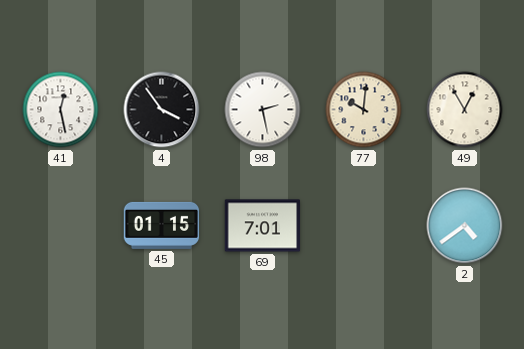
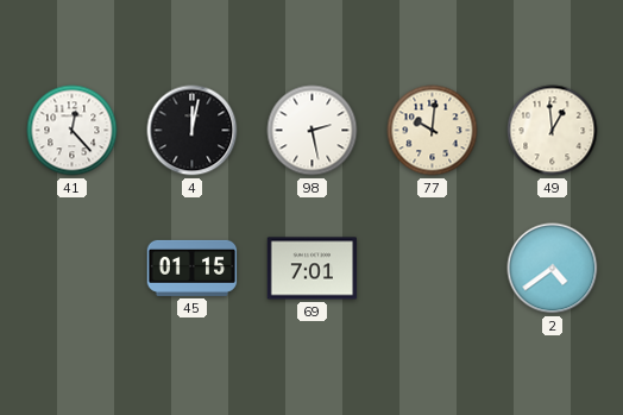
41: 12:28 -> 12:23
4: 3:54 -> 12:02
49: 12:55 -> 12:59
